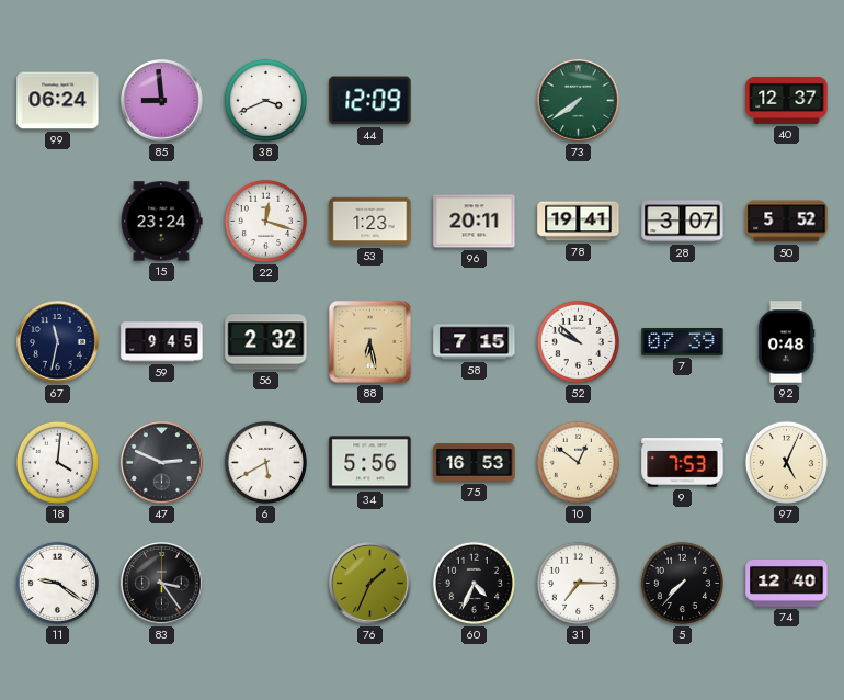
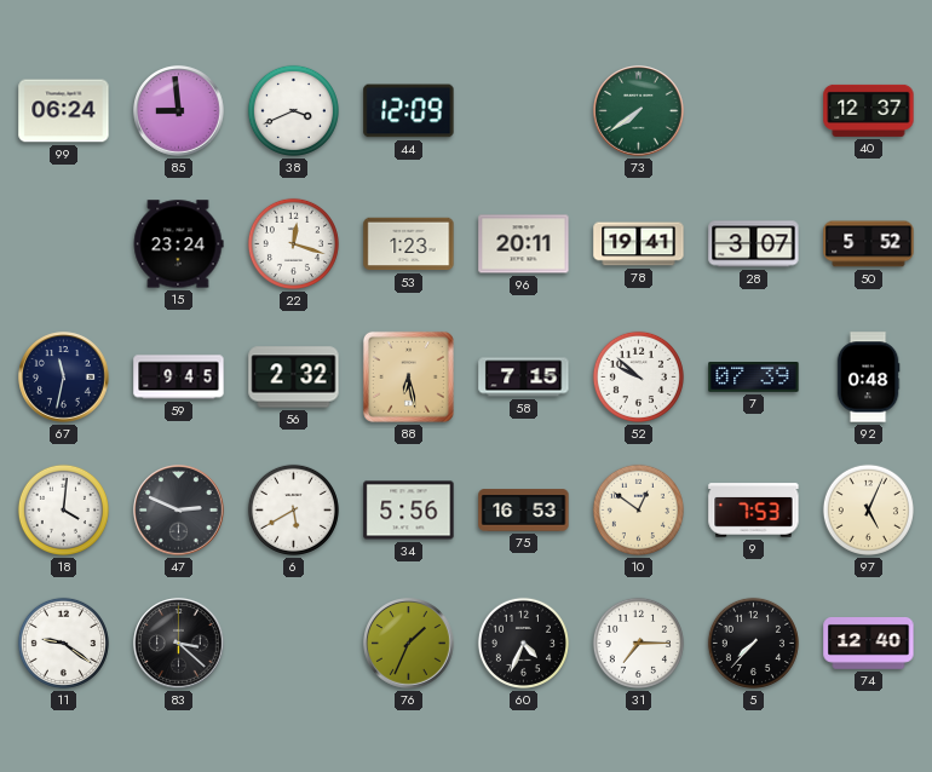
83: 3:24 -> 3:22
